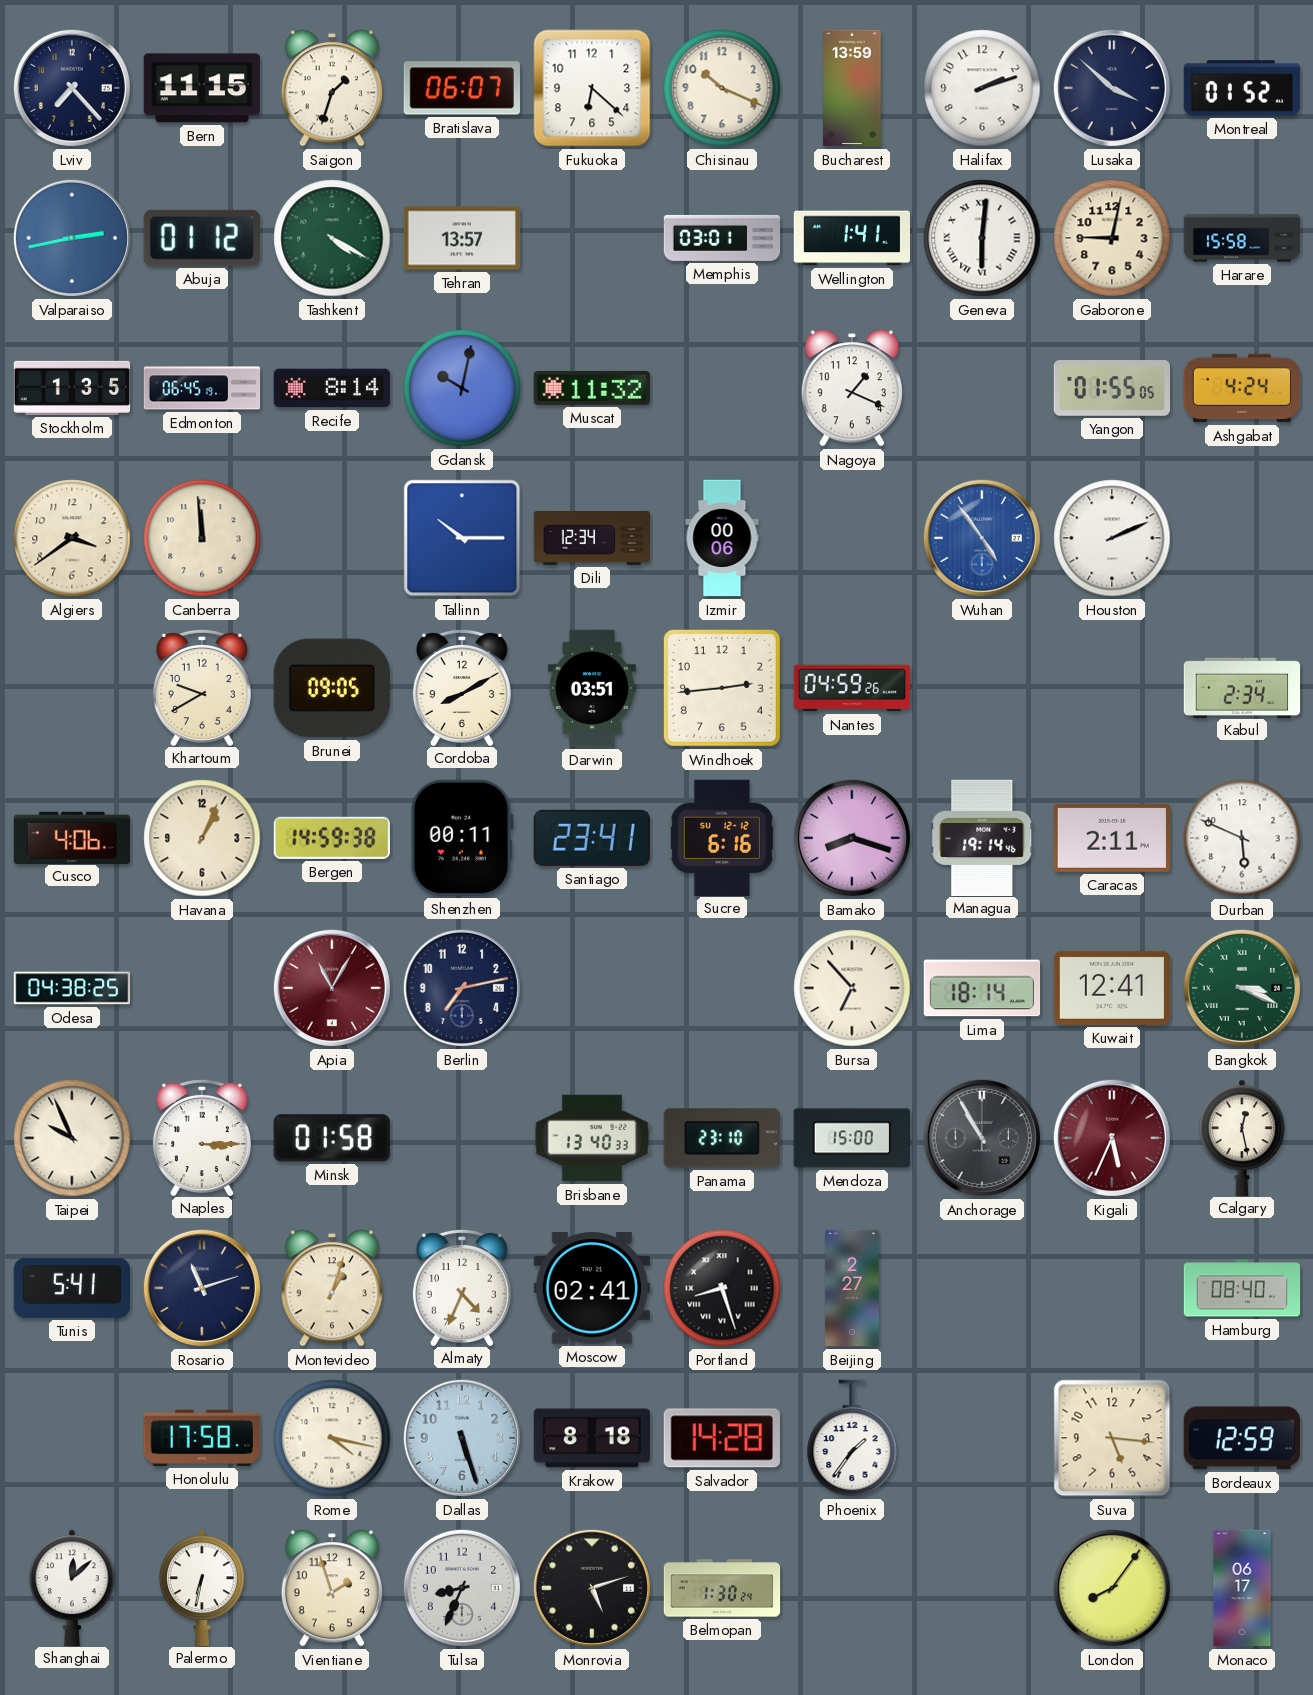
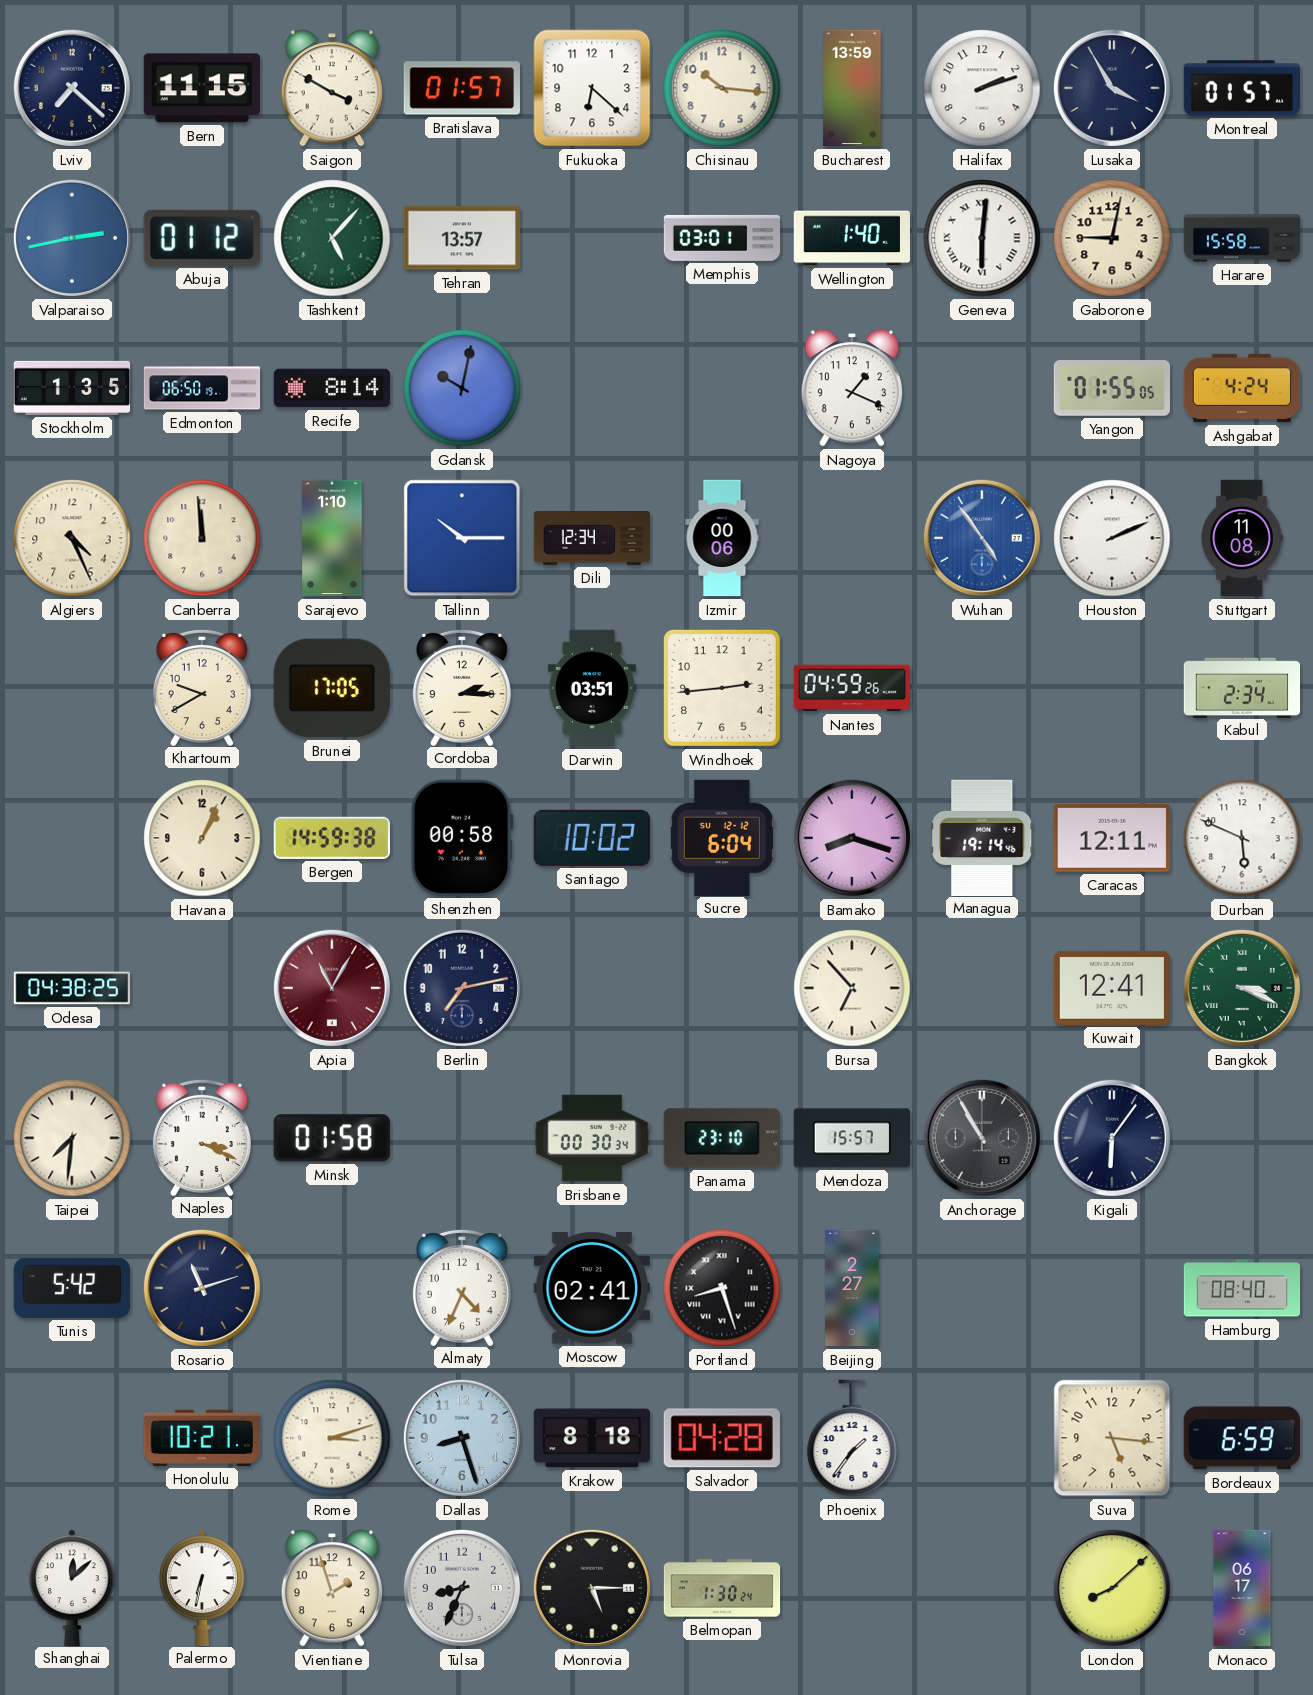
Lviv: 7:23 -> 7:22
Saigon: 1:33 -> 3:50
Bratislava: 06:07 -> 01:57
Chisinau: 10:19 -> 10:16
Lusaka: 3:52 -> 3:55
Montreal: 01:52 -> 01:57
Tashkent: 4:20 -> 5:07
Wellington: 1:41 -> 1:40
Edmonton: 06:45 -> 06:50
Muscat: 11:32 -> none
Algiers: 3:39 -> 4:26
Sarajevo: none -> 1:10
Stuttgart: none -> 11:08
Brunei: 09:05 -> 17:05
Cordoba: 8:10 -> 2:15
Cusco: 4:06 -> none
Shenzhen: 00:11 -> 00:58
Santiago: 23:41 -> 10:02
Sucre: 6:16 -> 6:04
Caracas: 2:11 -> 12:11
Lima: 18:14 -> none
Taipei: 9:56 -> 7:31
Naples: 3:15 -> 3:19
Brisbane: 13:40 -> 00:30
Mendoza: 15:00 -> 15:57
Kigali: 5:34 -> 6:06
Kigali dial: burgundy -> navy
Calgary: 12:28 -> none
Tunis: 5:41 -> 5:42
Montevideo: 1:03 -> none
Honolulu: 17:58 -> 10:21
Rome: 4:17 -> 3:12
Dallas: 5:27 -> 8:27
Salvador: 14:28 -> 04:28
Bordeaux: 12:59 -> 6:59
Monrovia: 5:12 -> 5:15
London: 8:06 -> 8:08
